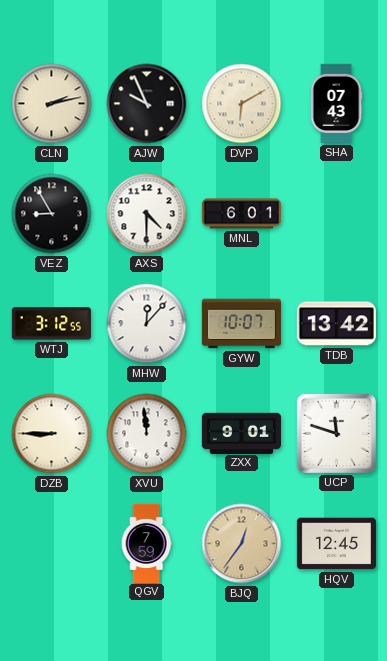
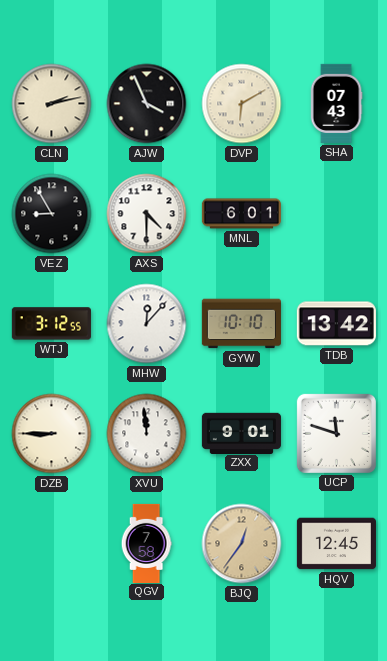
AJW: 9:56 -> 3:56
GYW: 10:07 -> 10:10
QGV: 7:59 -> 7:58
